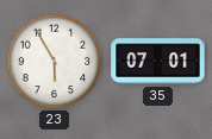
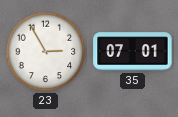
23: 5:55 -> 2:55
